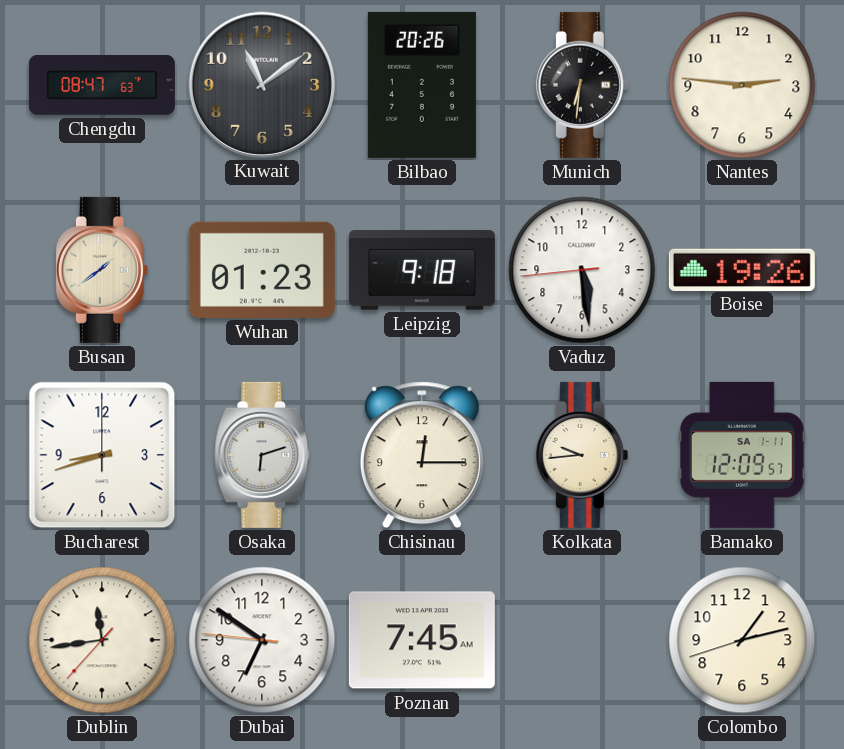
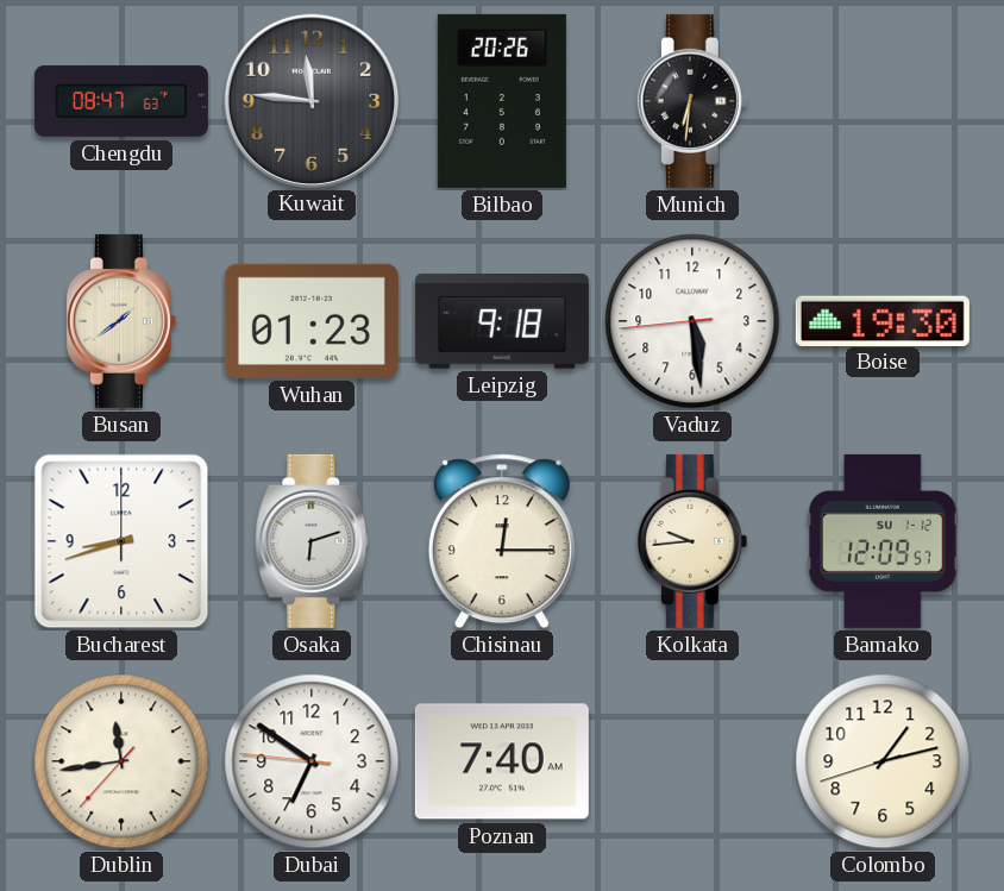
Kuwait: 11:09 -> 11:46
Nantes: 2:46 -> none
Boise: 19:26 -> 19:30
Bamako date: SA 1-11 -> SU 1-12
Poznan: 7:45 -> 7:40
